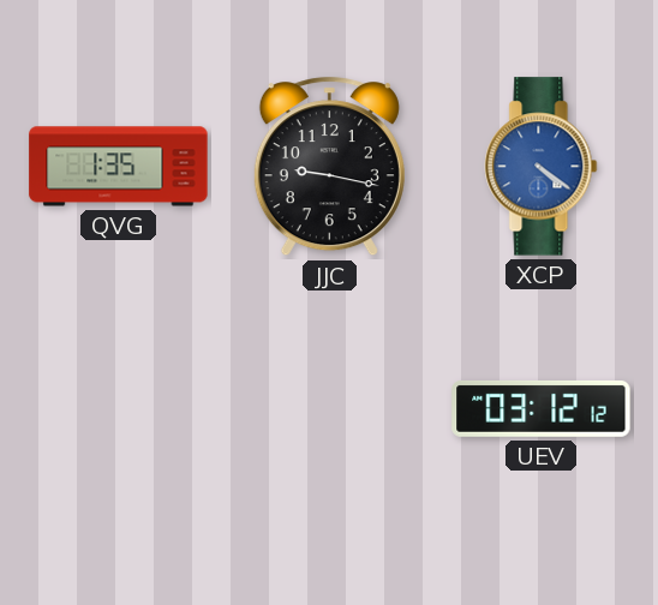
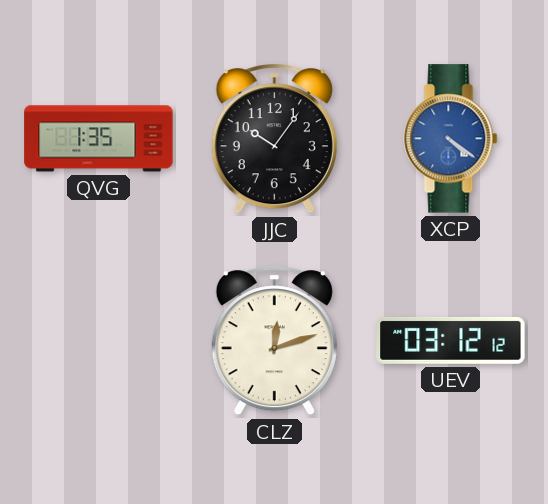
JJC: 9:17 -> 10:06
CLZ: none -> 12:12
